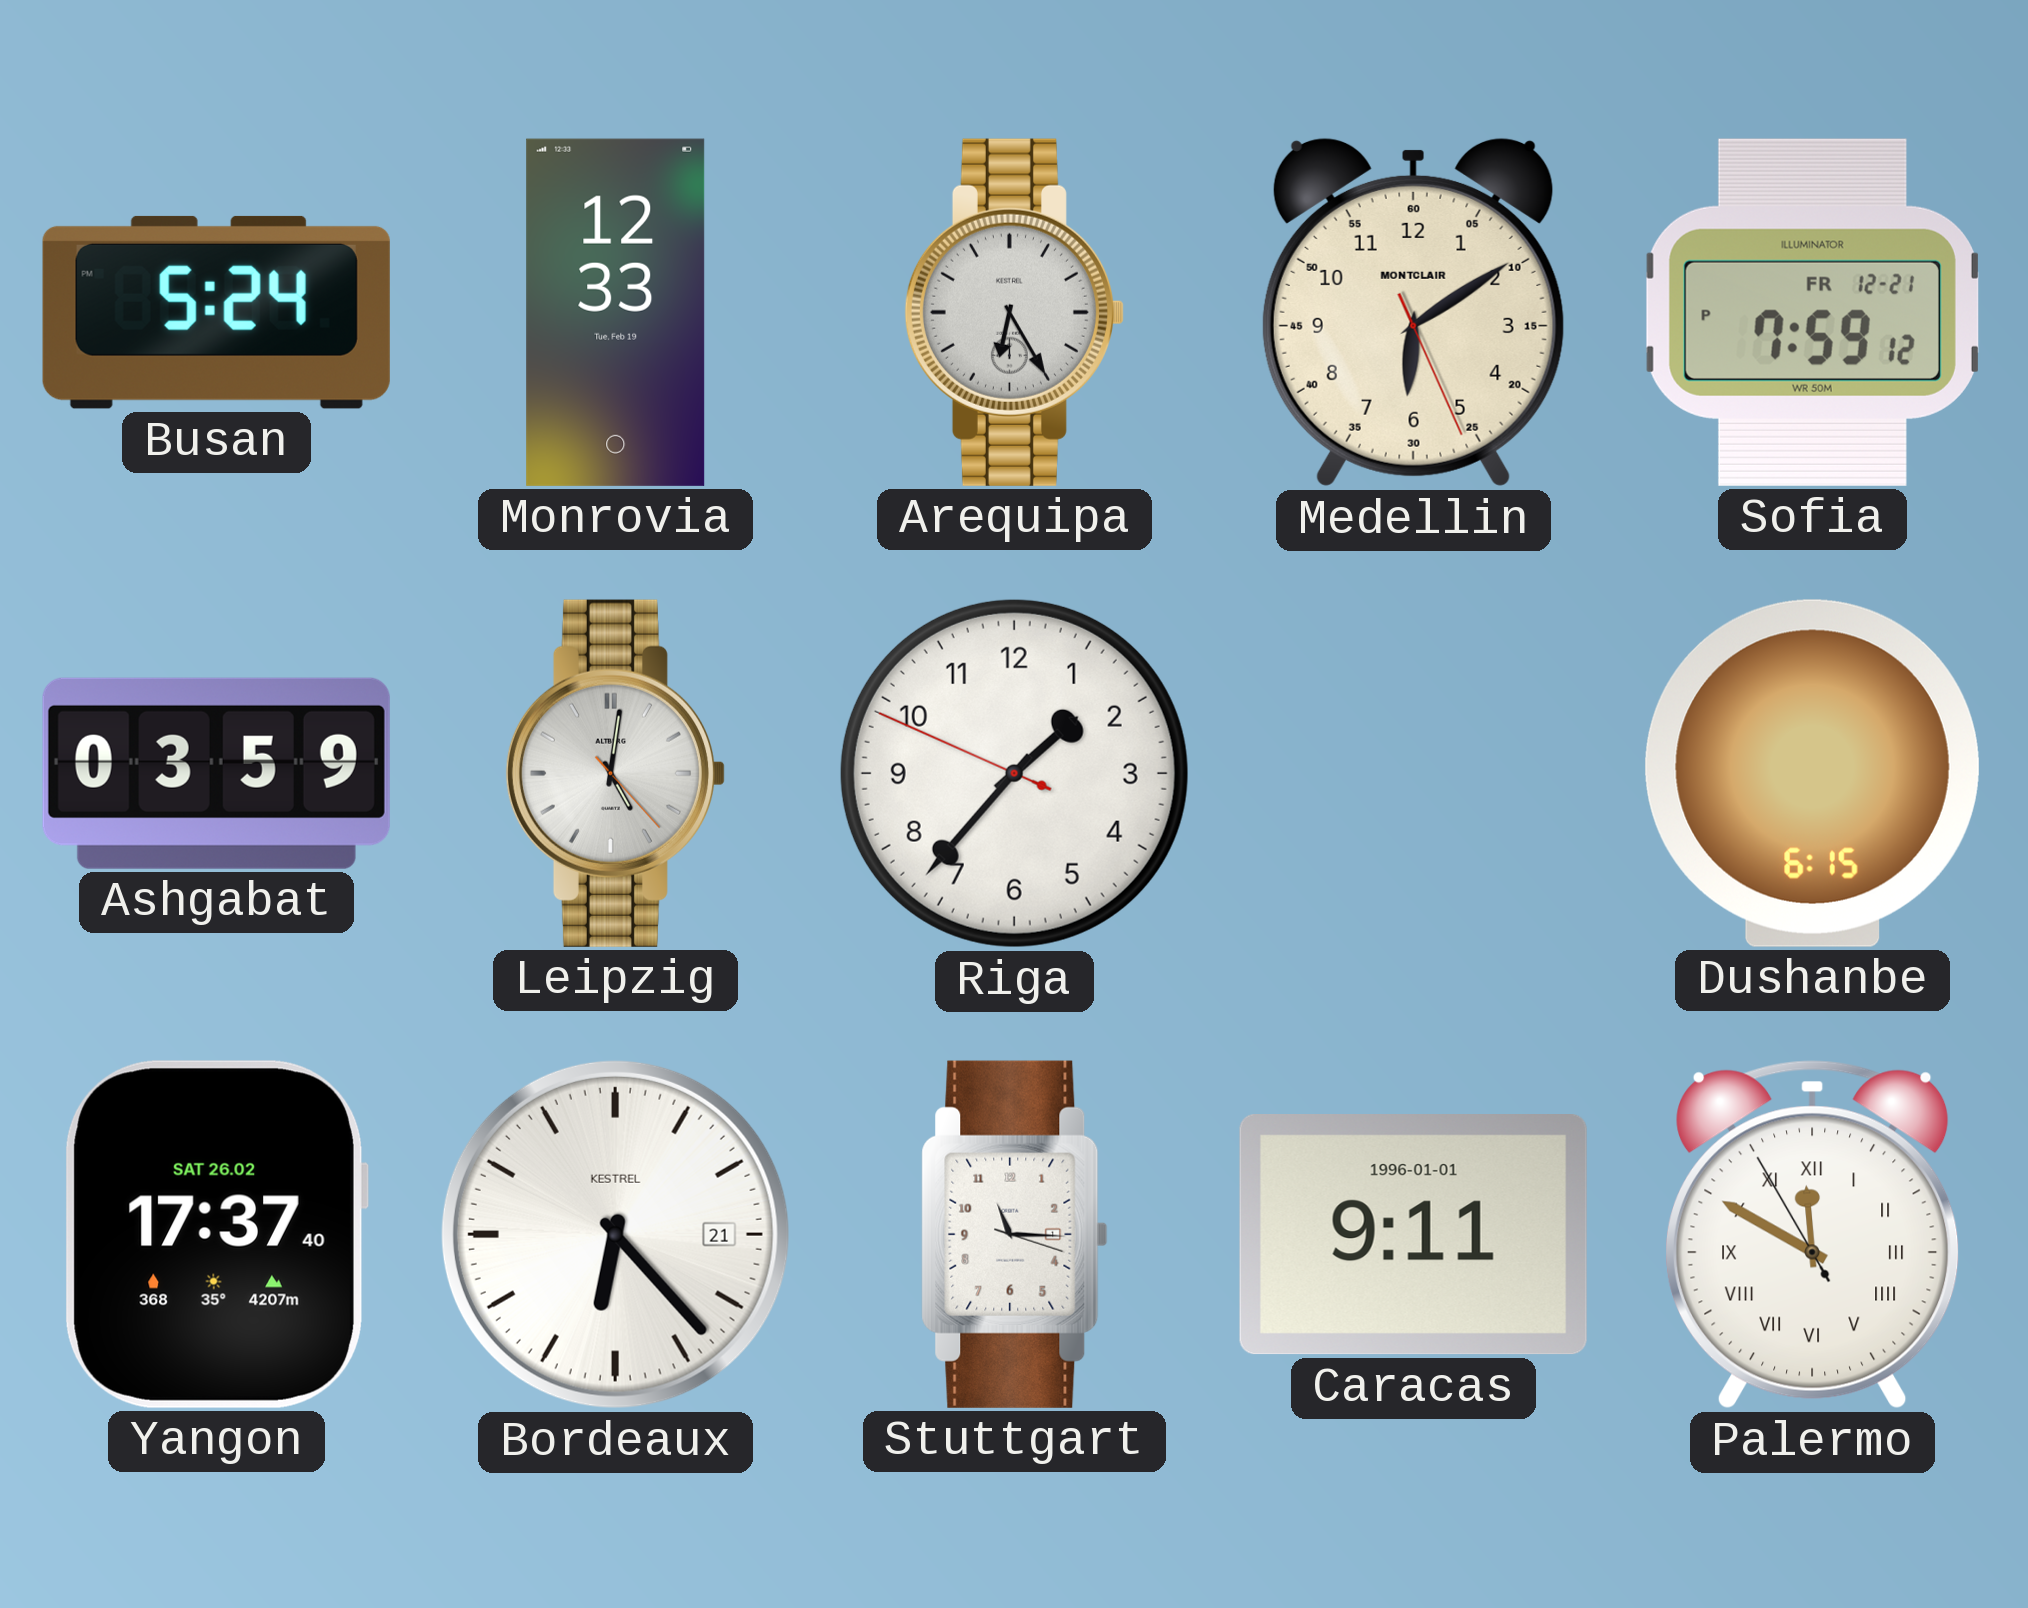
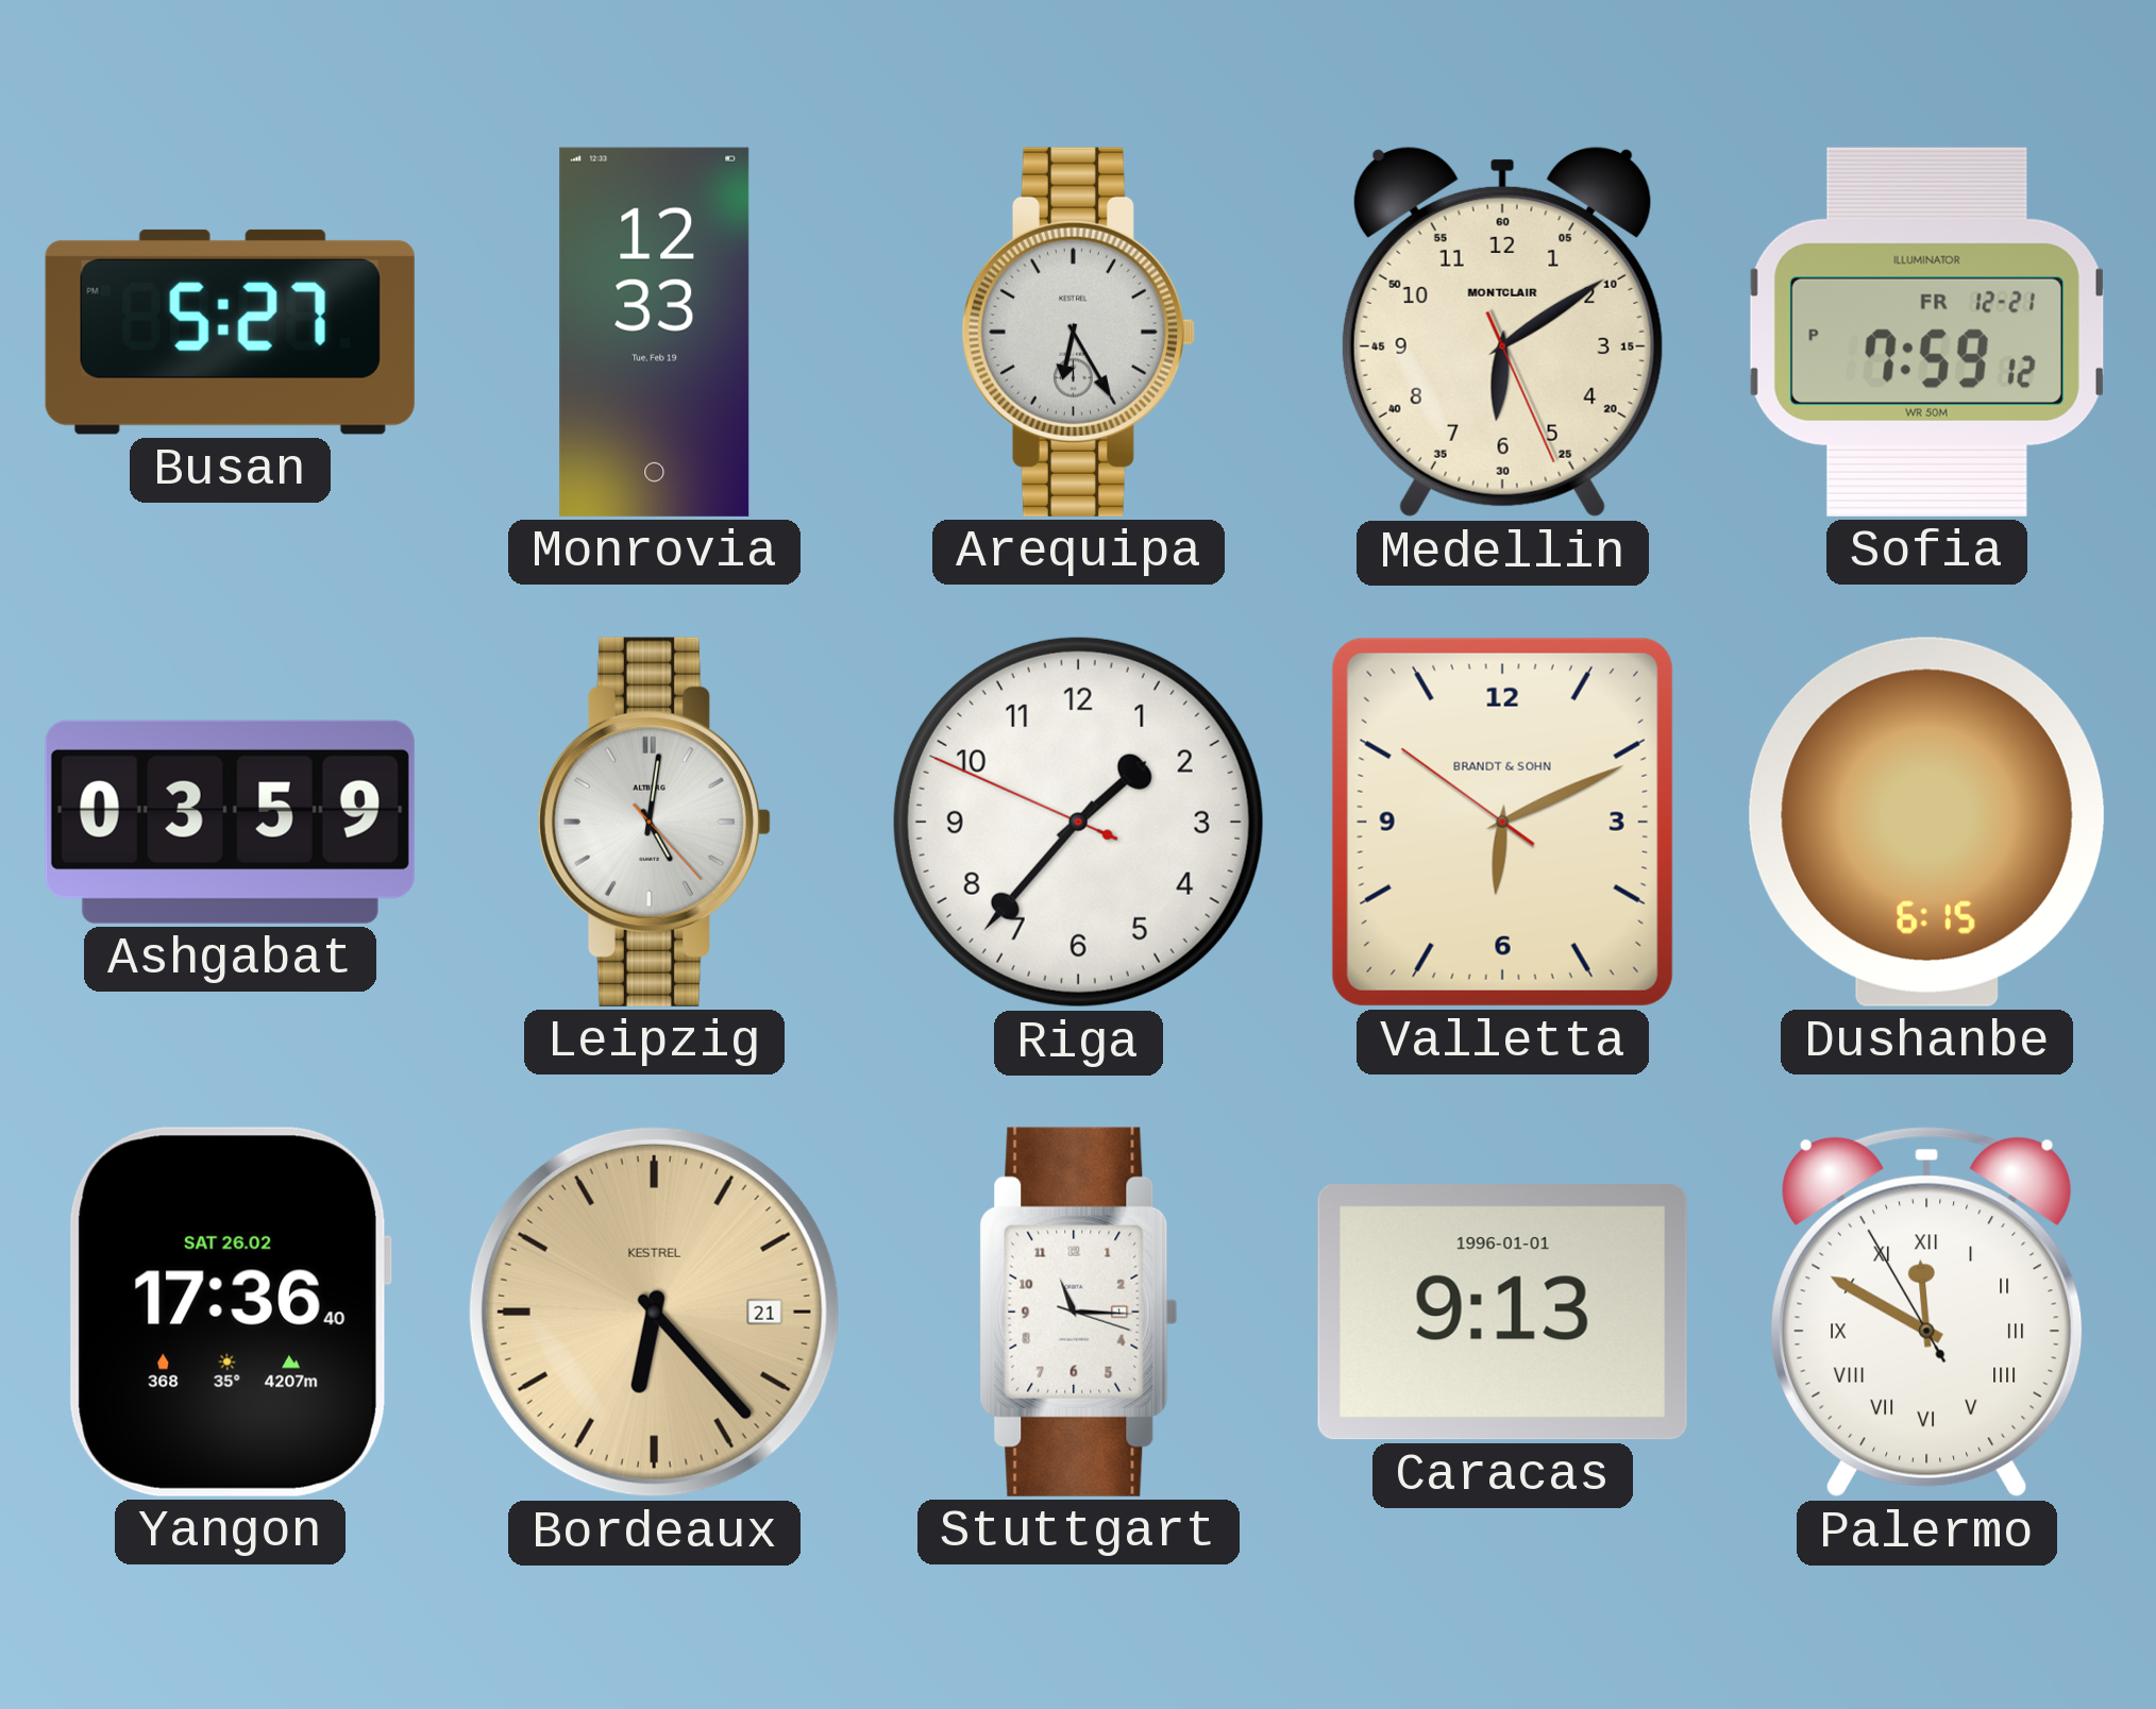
Busan: 5:24 -> 5:27
Valletta: none -> 6:10
Yangon: 17:37 -> 17:36
Bordeaux dial: white -> champagne
Caracas: 9:11 -> 9:13
